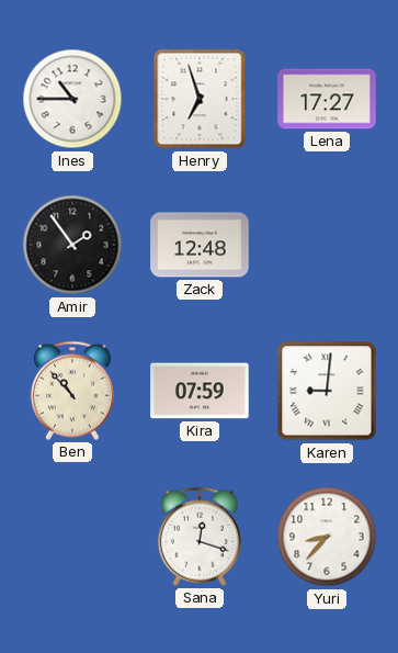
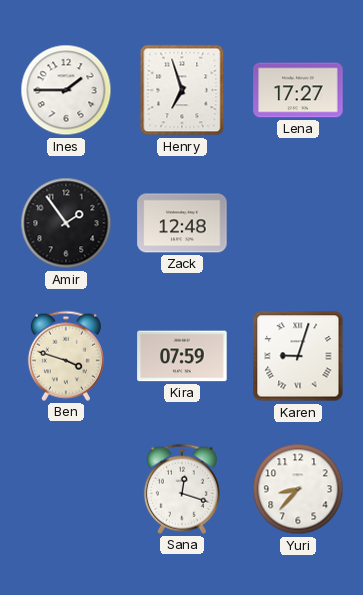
Ines: 10:45 -> 1:45
Ben: 10:53 -> 3:48
Karen: 9:01 -> 9:03
